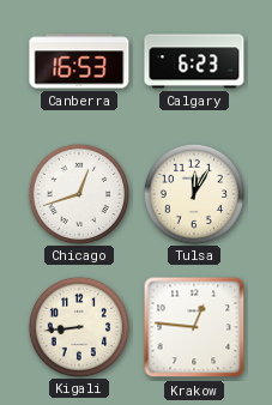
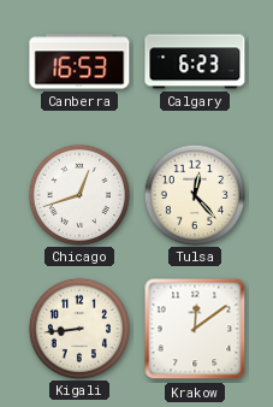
Tulsa: 12:05 -> 12:23
Krakow: 12:46 -> 12:09
